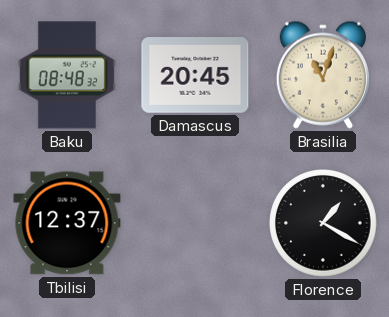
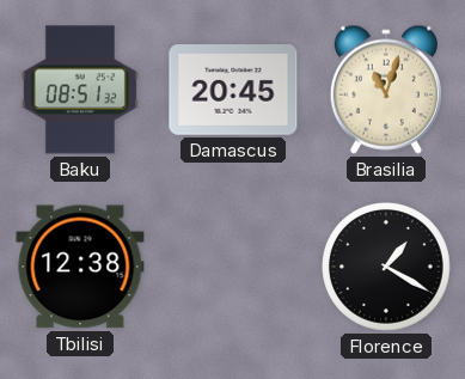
Baku: 08:48 -> 08:51
Tbilisi: 12:37 -> 12:38
